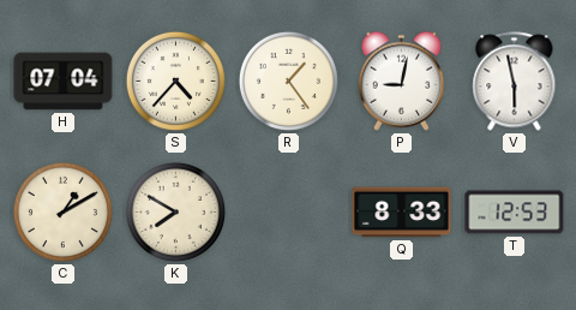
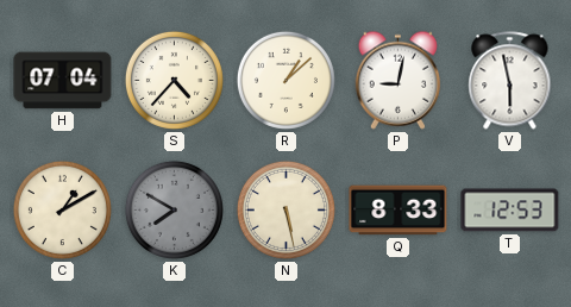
R: 1:24 -> 1:08
K dial: cream -> grey
N: none -> 5:28
